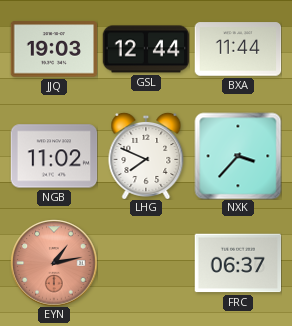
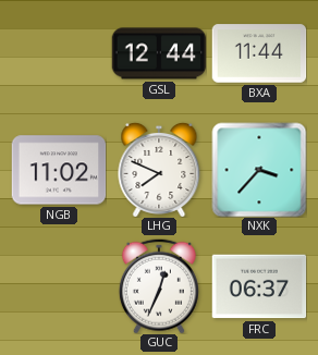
JJQ: 19:03 -> none
EYN: 1:13 -> none
GUC: none -> 12:34
